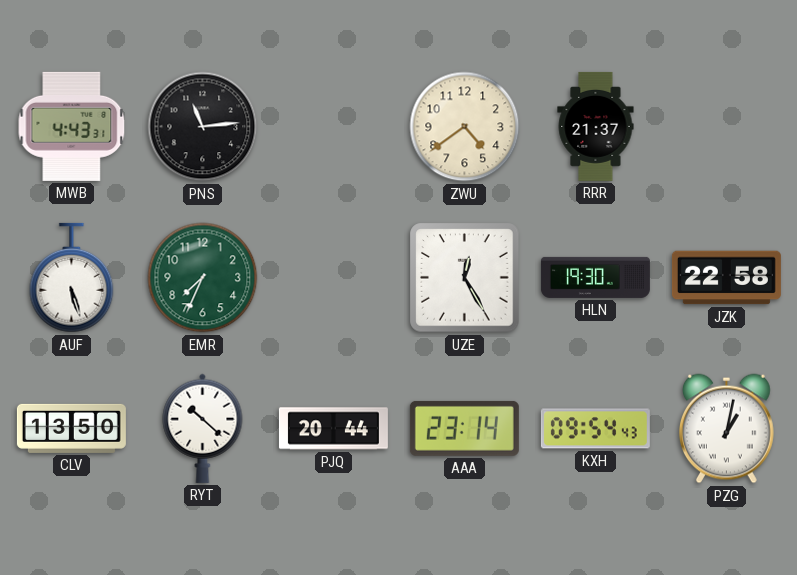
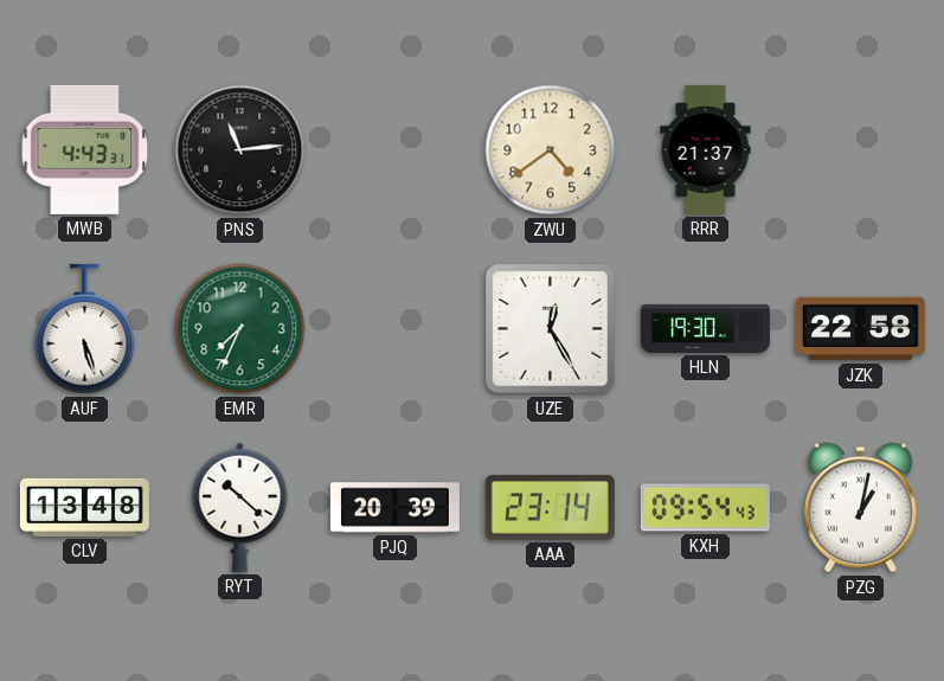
CLV: 13:50 -> 13:48
PJQ: 20:44 -> 20:39
